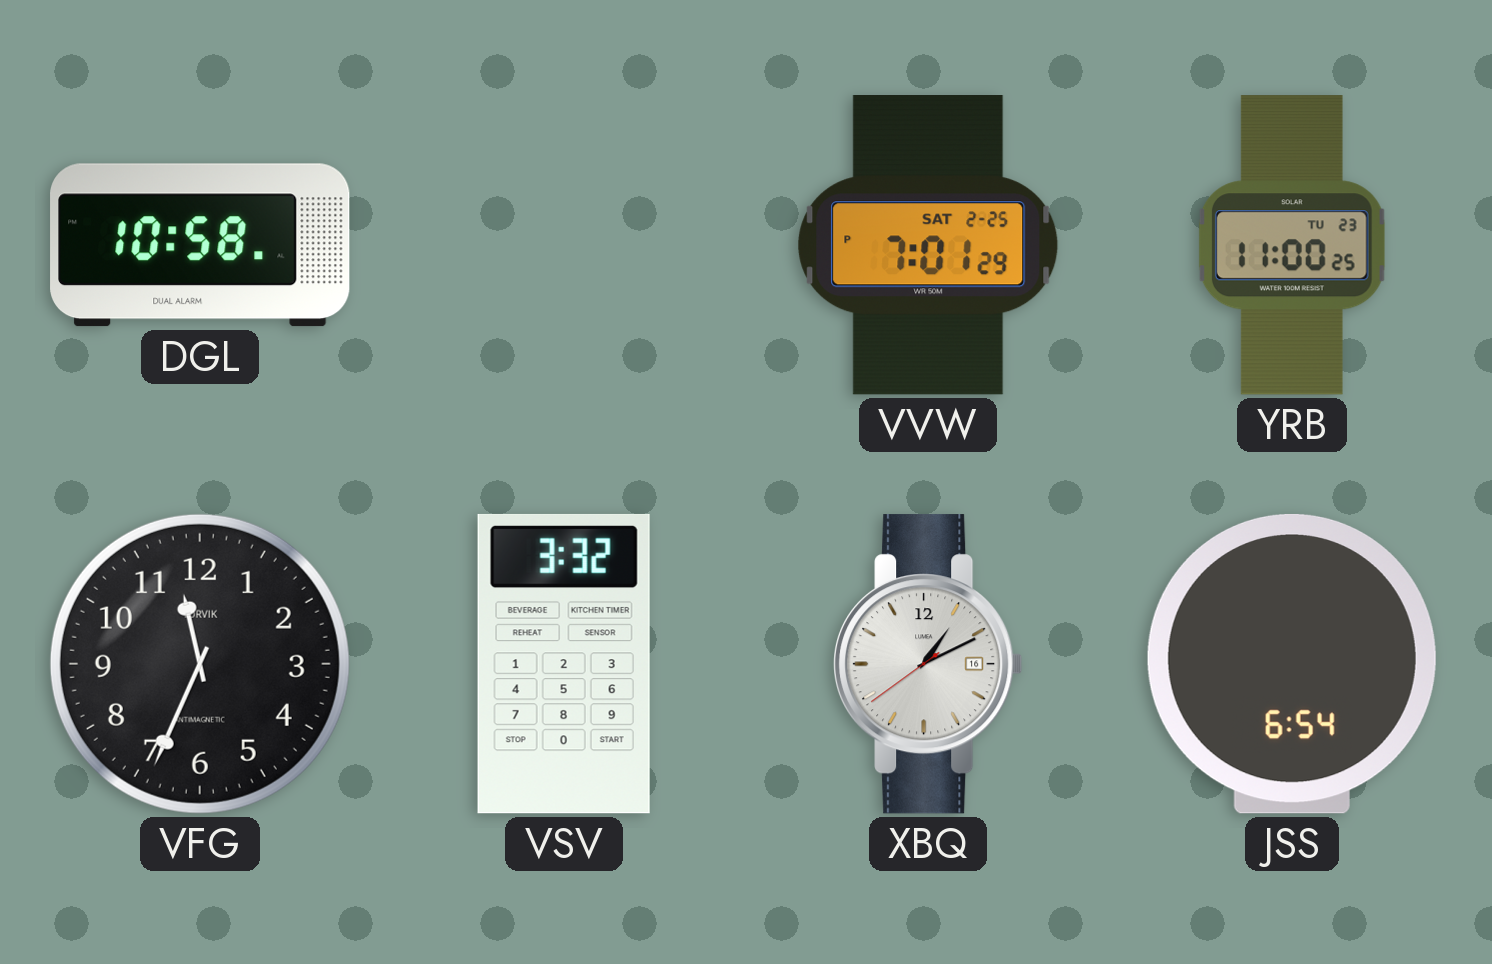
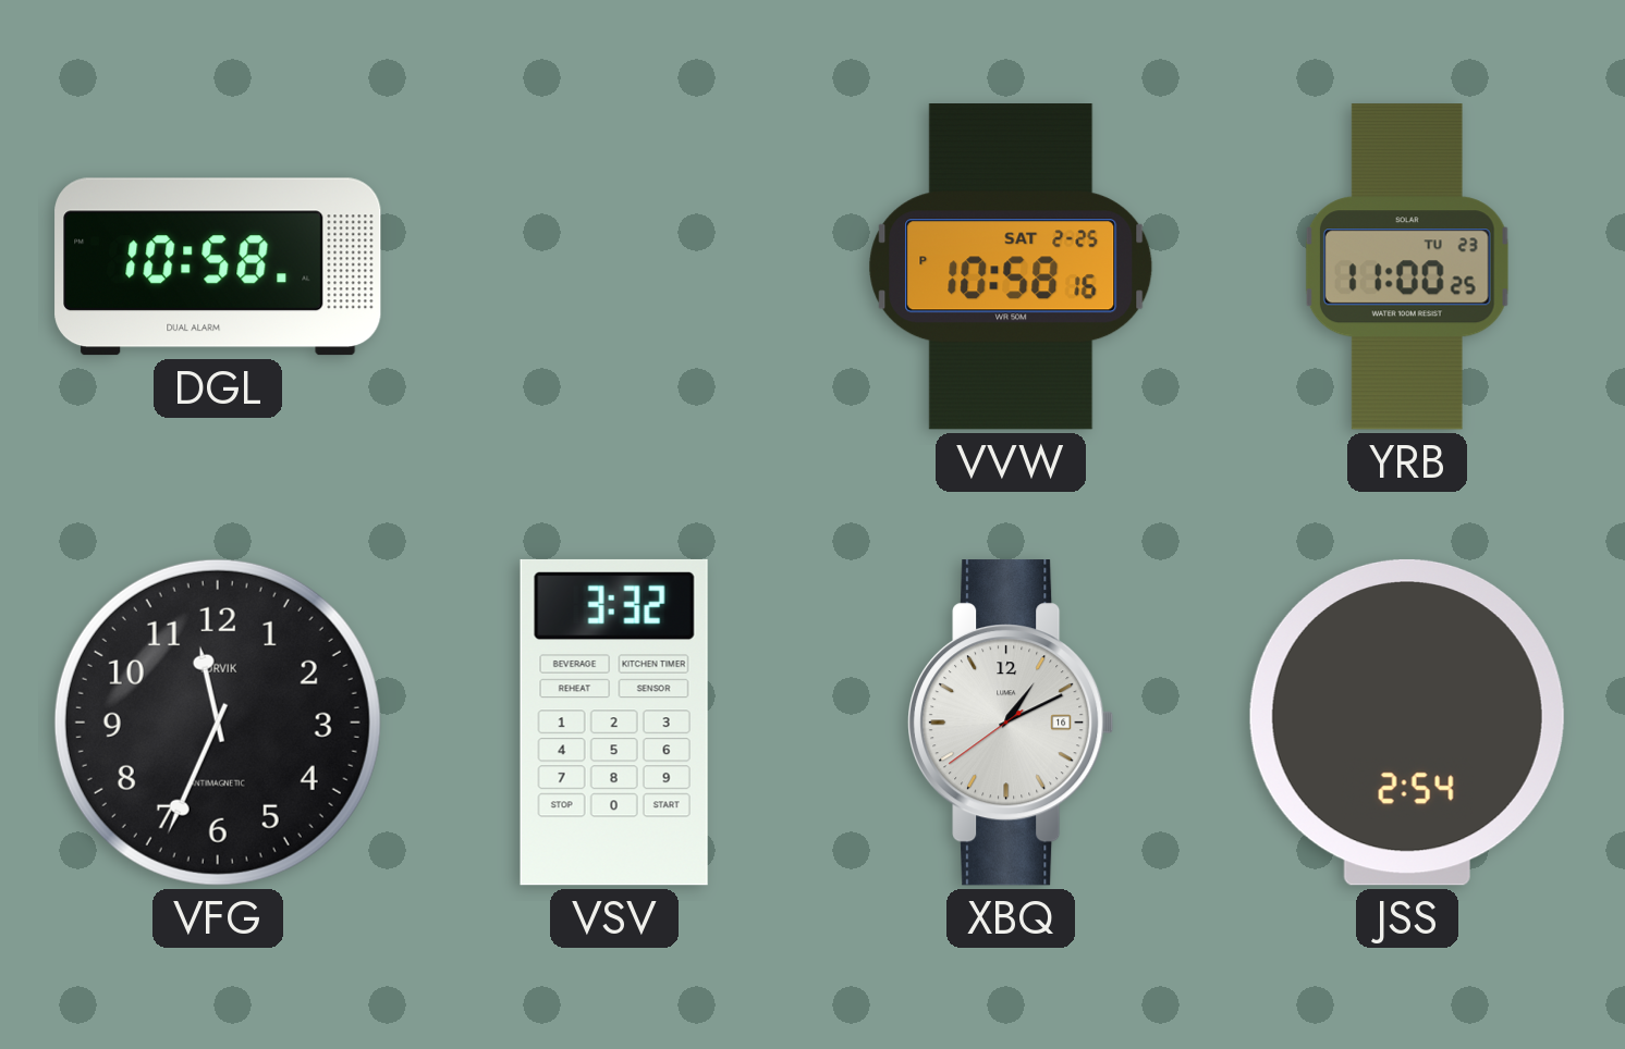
VVW: 7:01 -> 10:58
JSS: 6:54 -> 2:54
